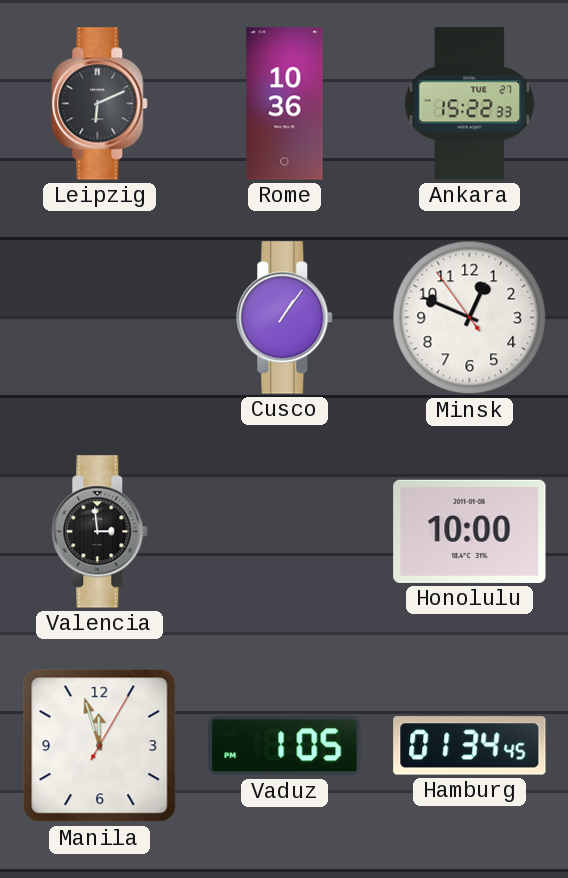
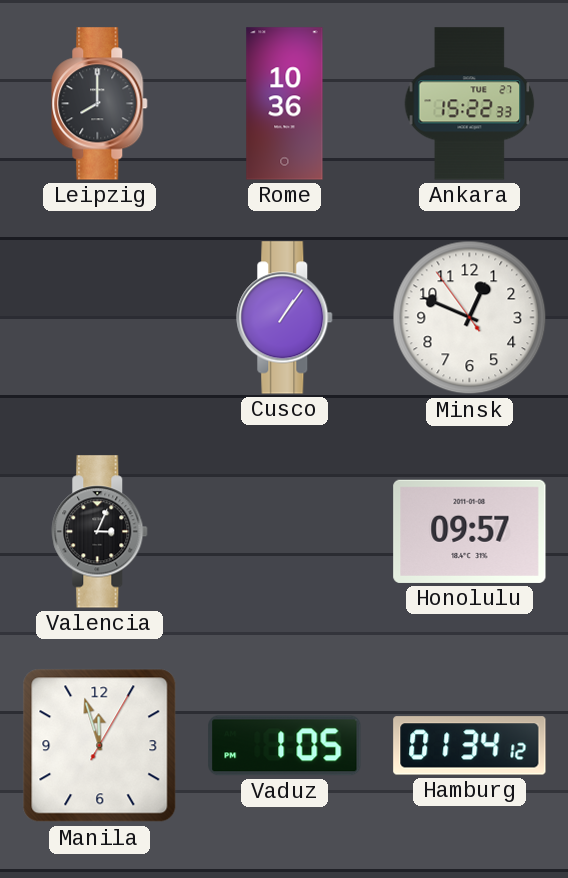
Leipzig: 6:11 -> 8:00
Valencia: 2:59 -> 3:04
Honolulu: 10:00 -> 09:57
Hamburg: 01:34:45 -> 01:34:12
